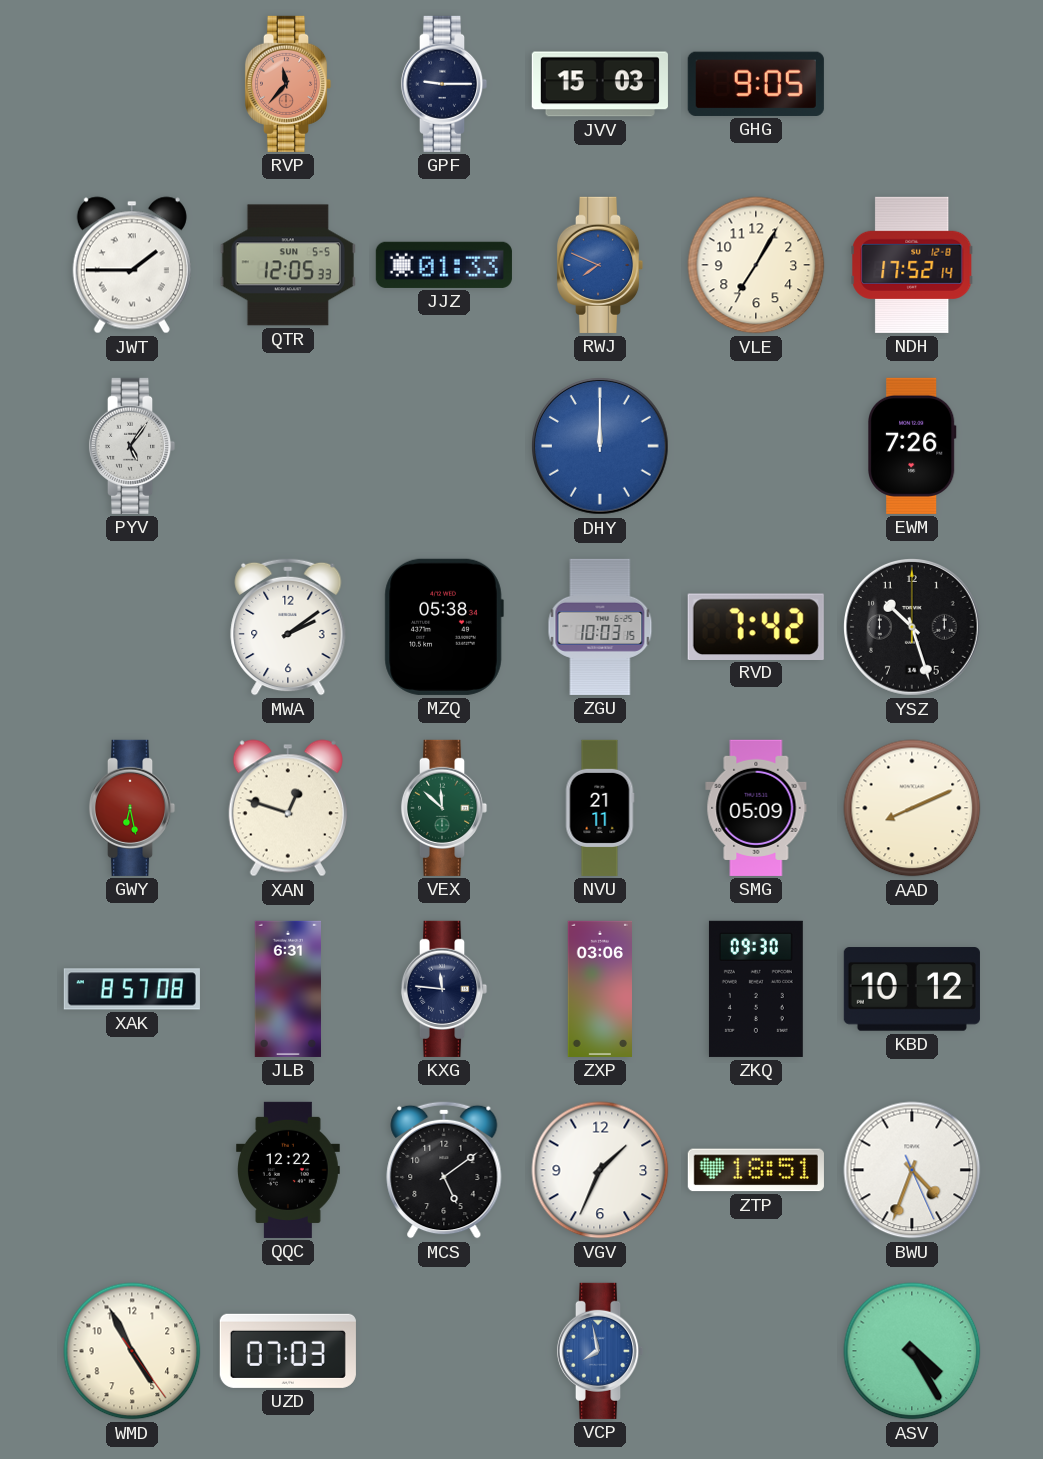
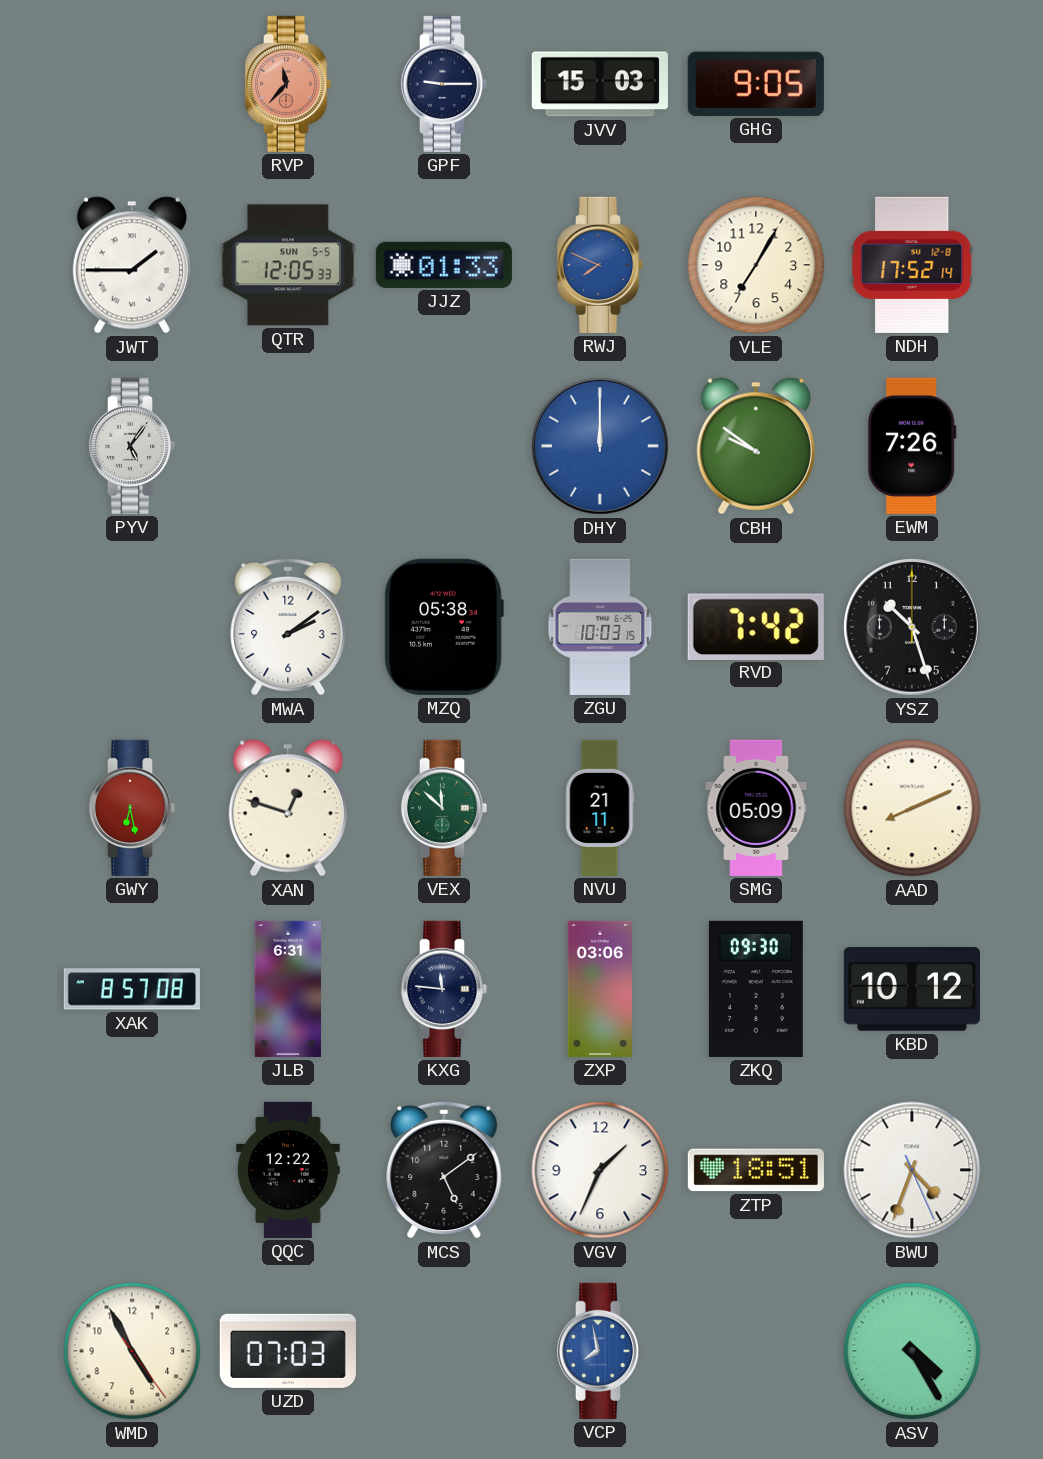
CBH: none -> 9:51
